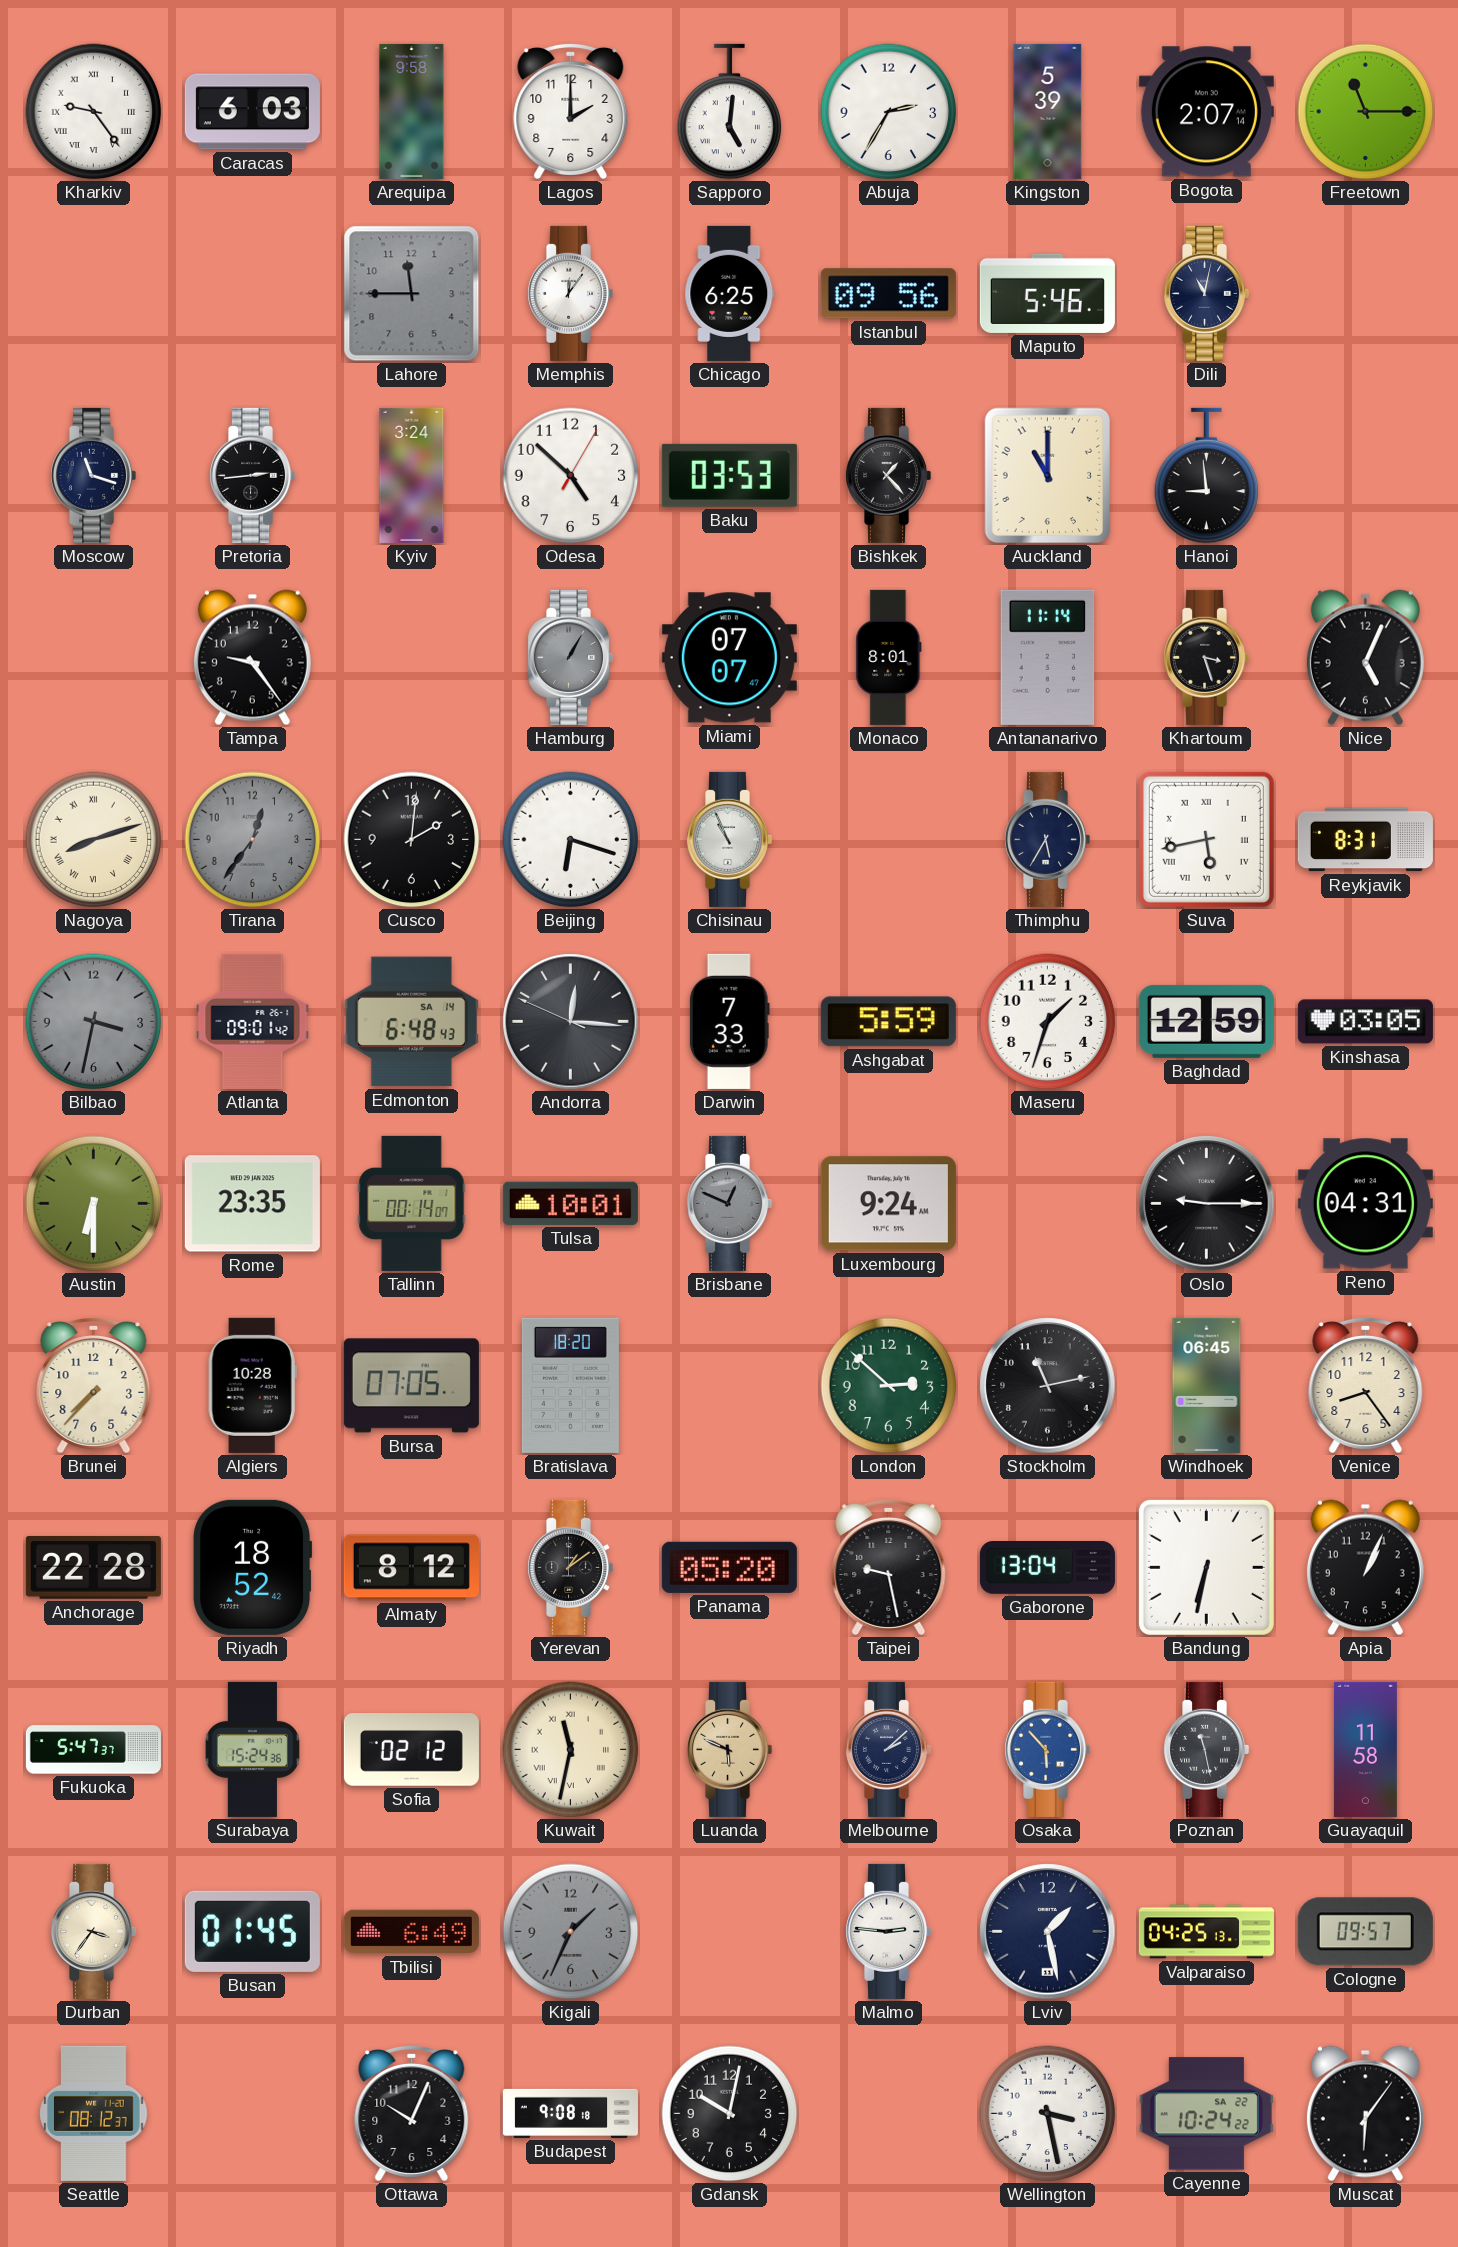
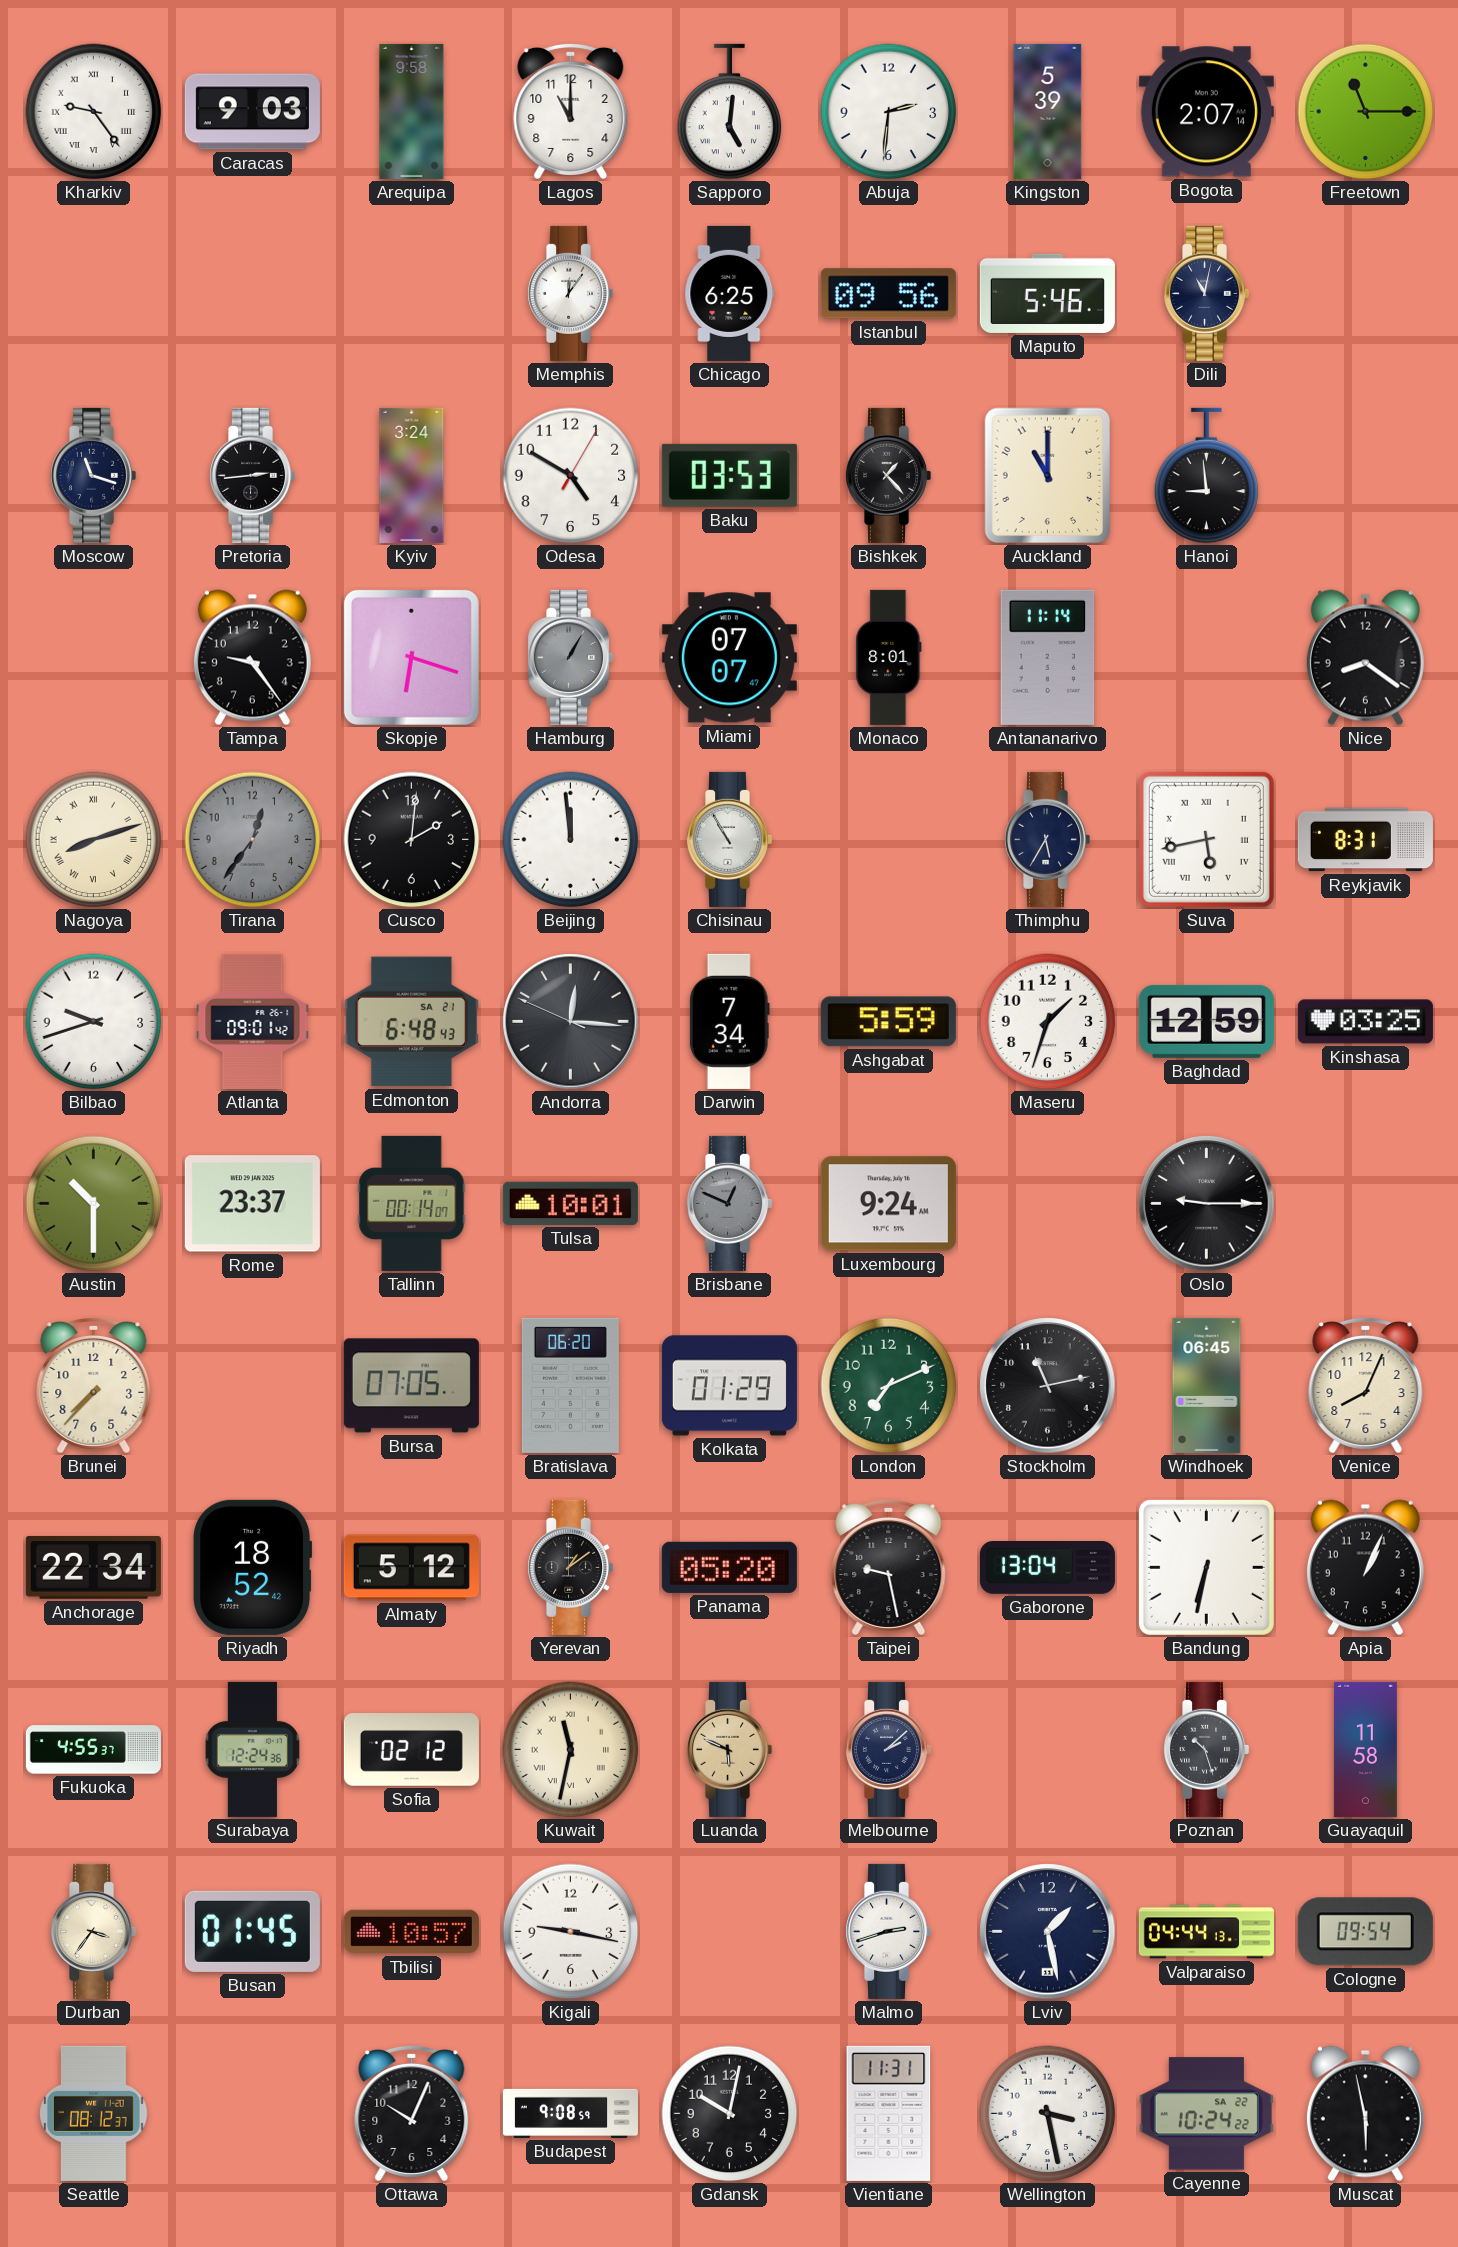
Caracas: 6:03 -> 9:03
Lagos: 2:00 -> 11:00
Abuja: 2:35 -> 2:31
Lahore: 11:45 -> none
Odesa: 4:52 -> 4:50
Skopje: none -> 6:18
Khartoum: 3:27 -> none
Nice: 5:04 -> 8:21
Beijing: 6:18 -> 11:59
Chisinau: 10:56 -> 10:55
Bilbao: 3:32 -> 9:42
Bilbao dial: grey -> white
Edmonton date: SA 14 -> SA 21
Darwin: 7:33 -> 7:34
Kinshasa: 03:05 -> 03:25
Austin: 6:30 -> 10:30
Rome: 23:35 -> 23:37
Reno: 04:31 -> none
Algiers: 10:28 -> none
Bratislava: 18:20 -> 06:20
Kolkata: none -> 01:29
London: 2:52 -> 7:11
Venice: 8:24 -> 8:04
Anchorage: 22:28 -> 22:34
Almaty: 8:12 -> 5:12
Fukuoka: 5:47 -> 4:55
Surabaya: 15:24 -> 12:24
Osaka: 5:53 -> none
Poznan: 11:28 -> 10:27
Tbilisi: 6:49 -> 10:57
Kigali: 1:34 -> 9:17
Kigali dial: grey -> white
Malmo: 2:46 -> 2:42
Valparaiso: 04:25 -> 04:44
Cologne: 09:57 -> 09:54
Budapest: 9:08:18 -> 9:08:59
Vientiane: none -> 11:31
Muscat: 6:06 -> 5:58
